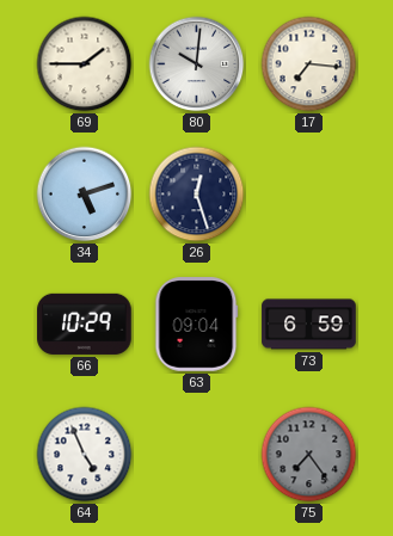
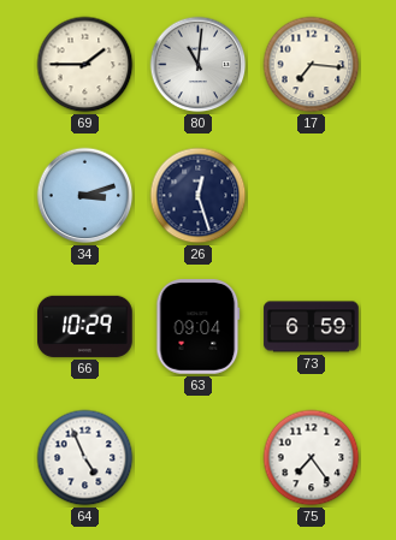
80: 10:01 -> 11:01
34: 5:12 -> 3:12
75 dial: grey -> white
